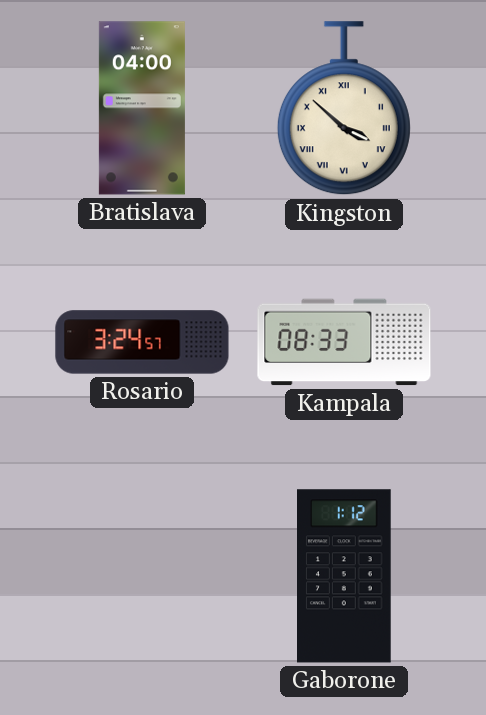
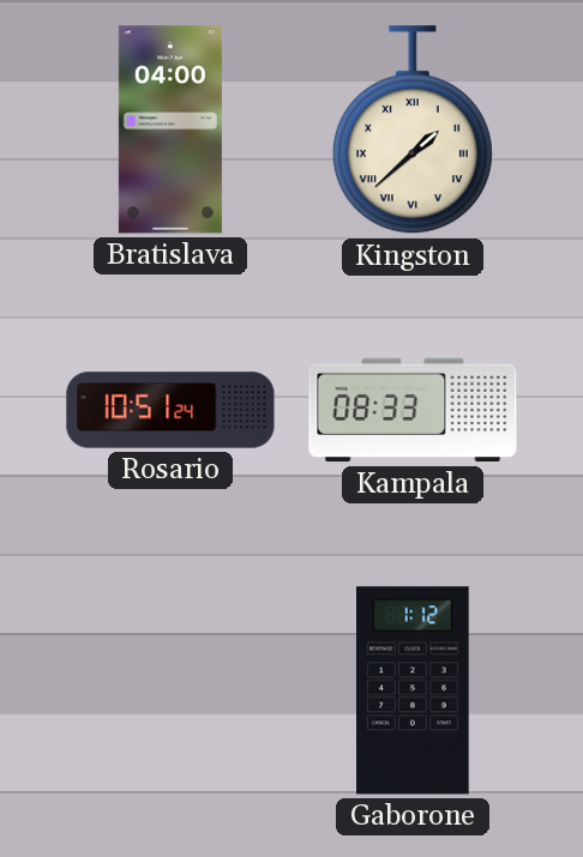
Kingston: 3:52 -> 1:38
Rosario: 3:24 -> 10:51
